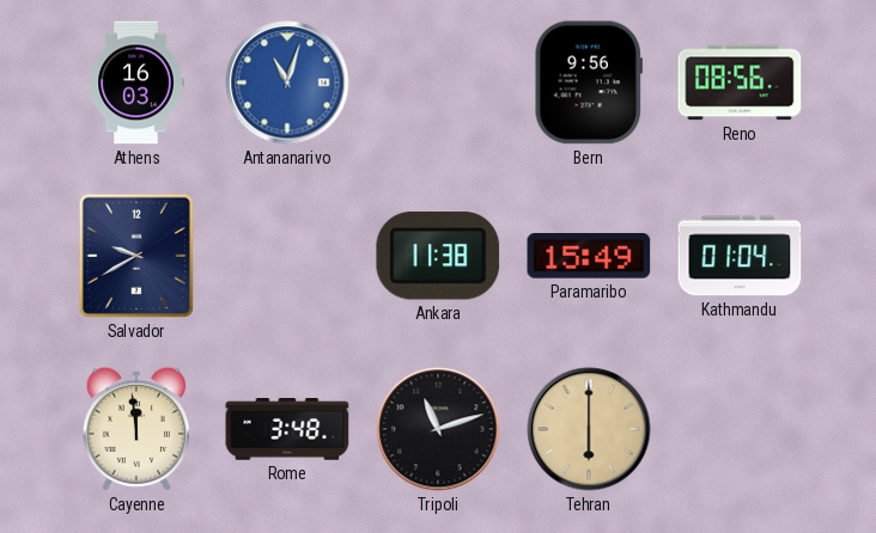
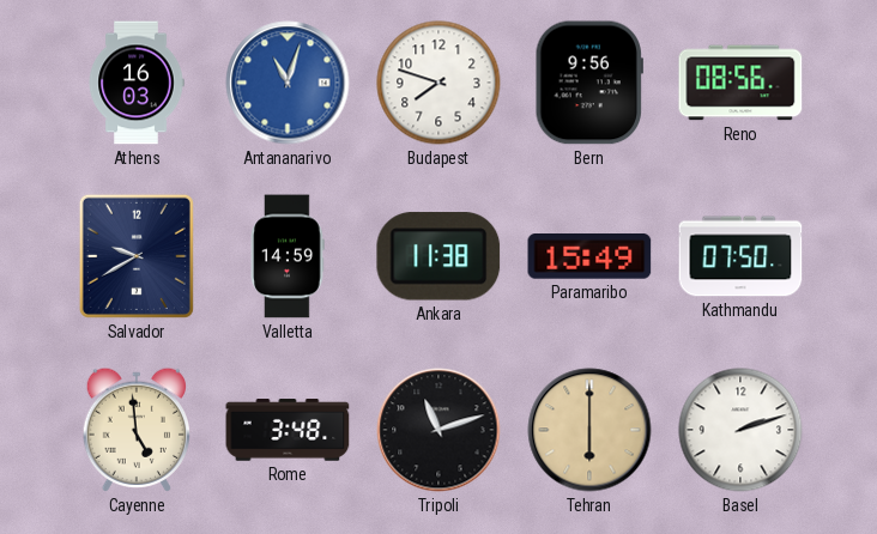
Budapest: none -> 7:48
Valletta: none -> 14:59
Kathmandu: 01:04 -> 07:50
Cayenne: 11:59 -> 4:59
Basel: none -> 2:12
